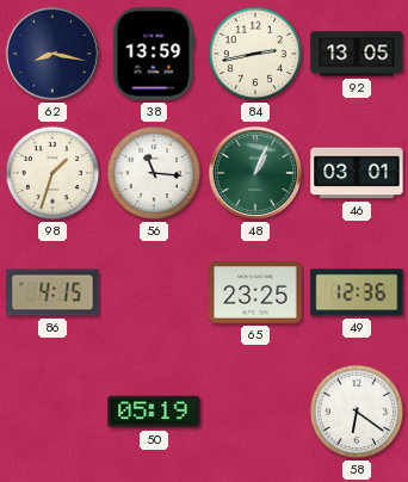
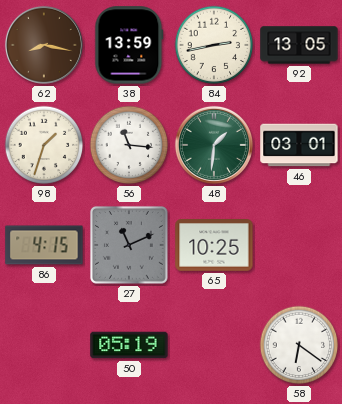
62 dial: navy -> brown
48: 1:04 -> 1:31
27: none -> 11:11
65: 23:25 -> 10:25
49: 12:36 -> none
